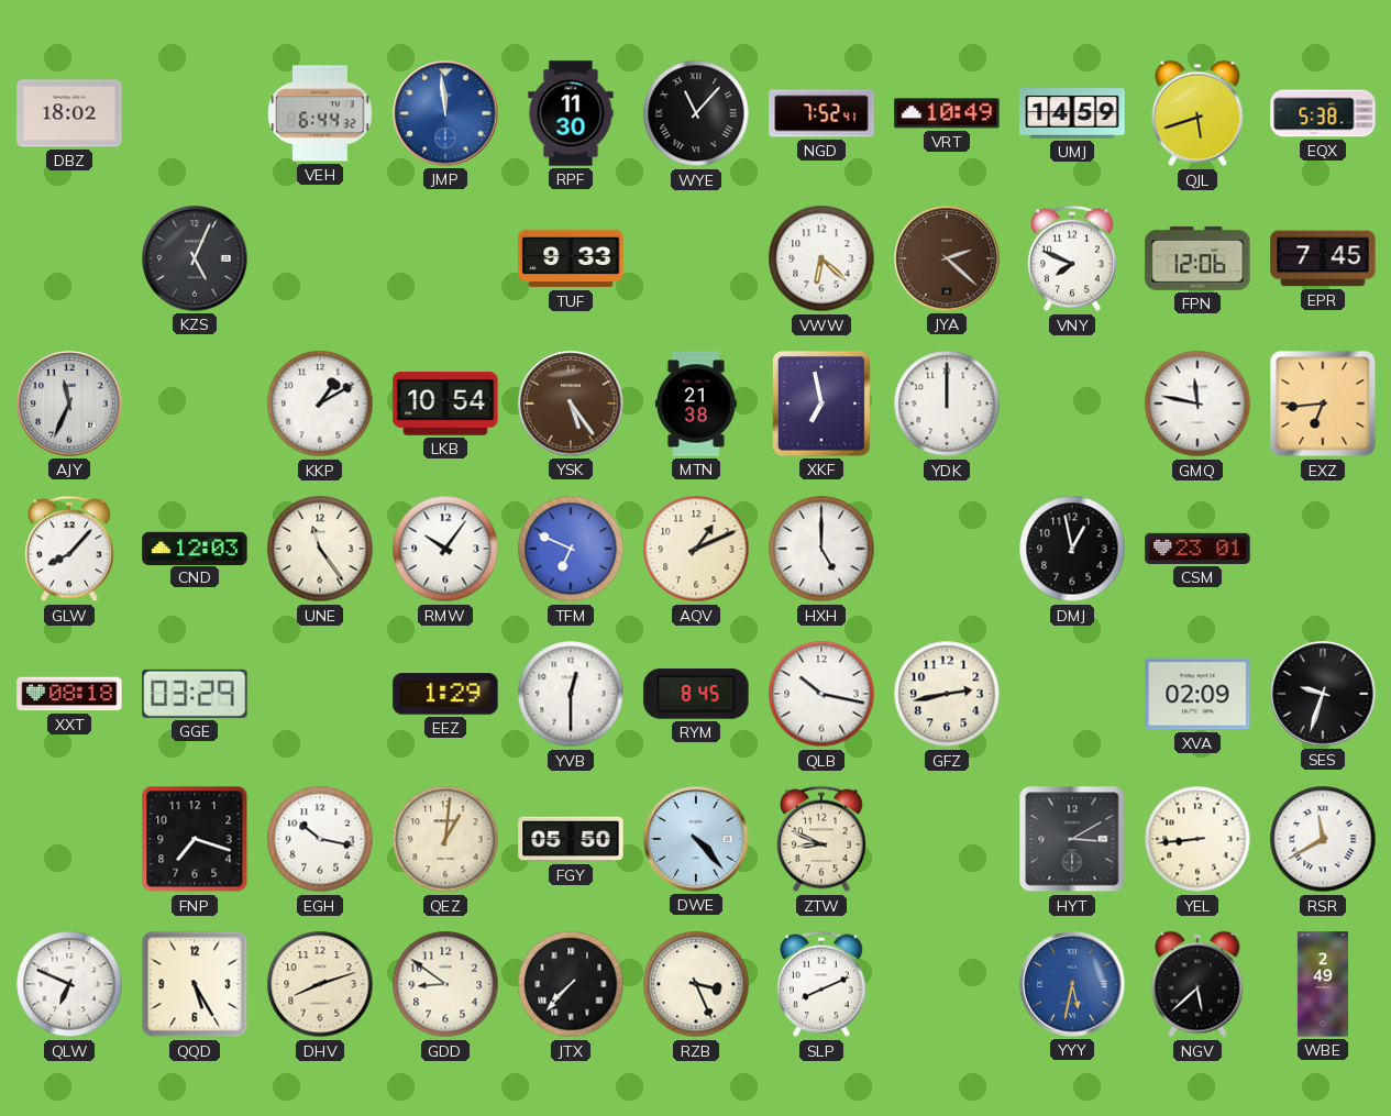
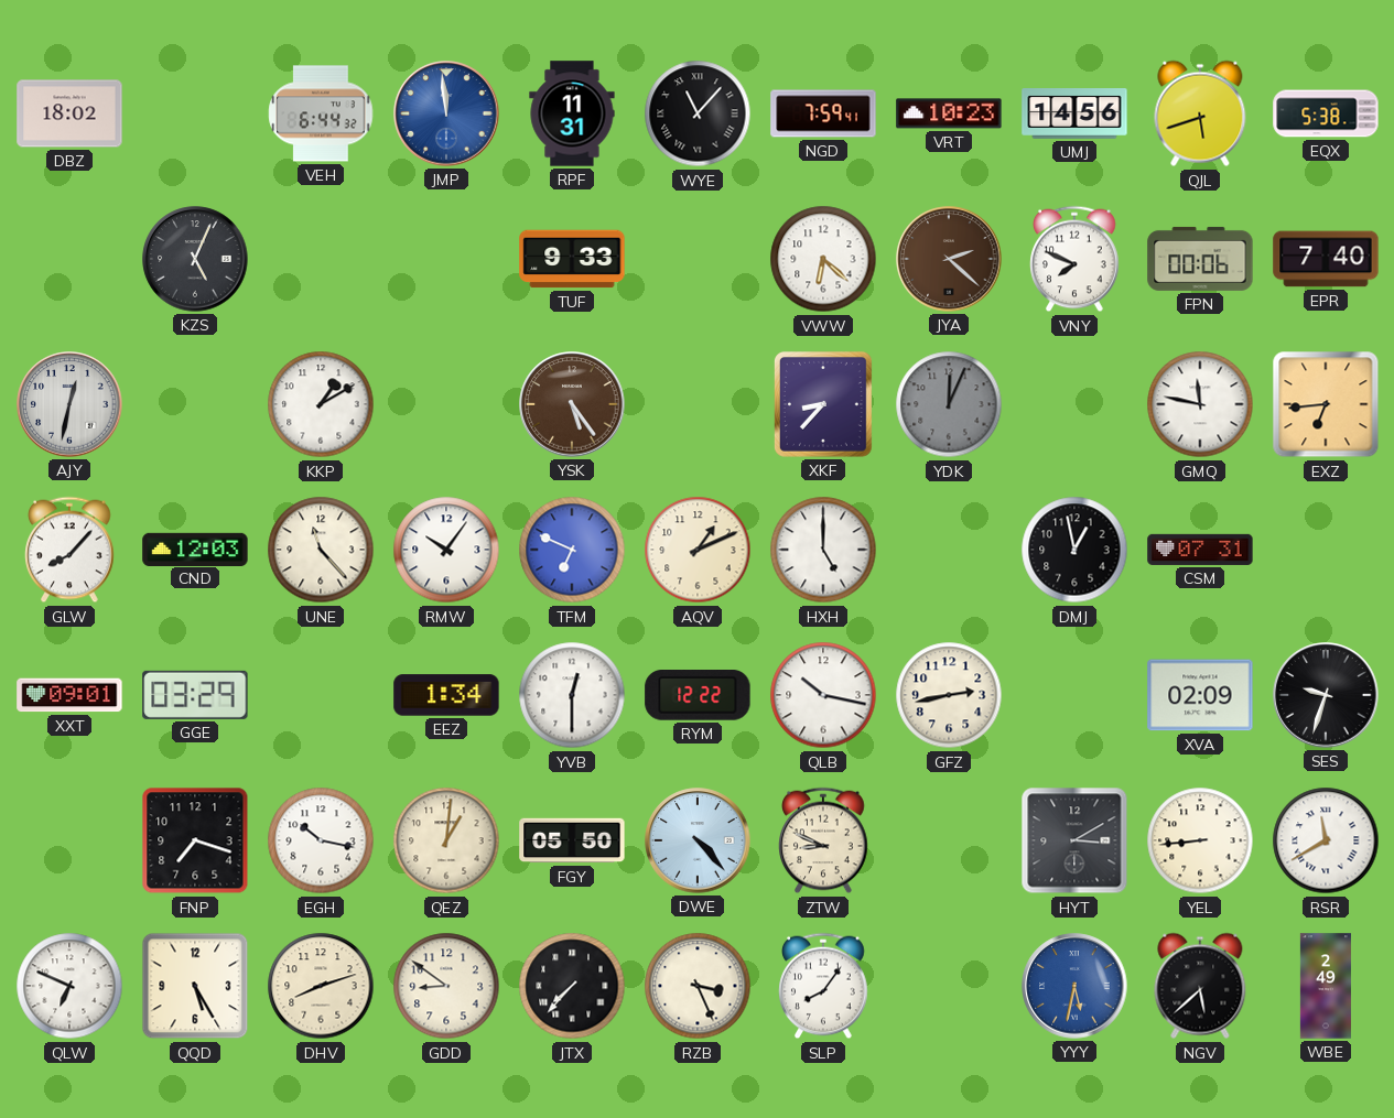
RPF: 11:30 -> 11:31
NGD: 7:52 -> 7:59
VRT: 10:49 -> 10:23
UMJ: 14:59 -> 14:56
FPN: 12:06 -> 00:06
EPR: 7:45 -> 7:40
AJY: 11:34 -> 12:32
LKB: 10:54 -> none
MTN: 21:38 -> none
XKF: 6:58 -> 8:37
YDK: 12:00 -> 12:04
YDK dial: white -> grey
UNE: 11:24 -> 11:23
CSM: 23:01 -> 07:31
XXT: 08:18 -> 09:01
EEZ: 1:29 -> 1:34
RYM: 8:45 -> 12:22
SLP: 8:11 -> 8:06
